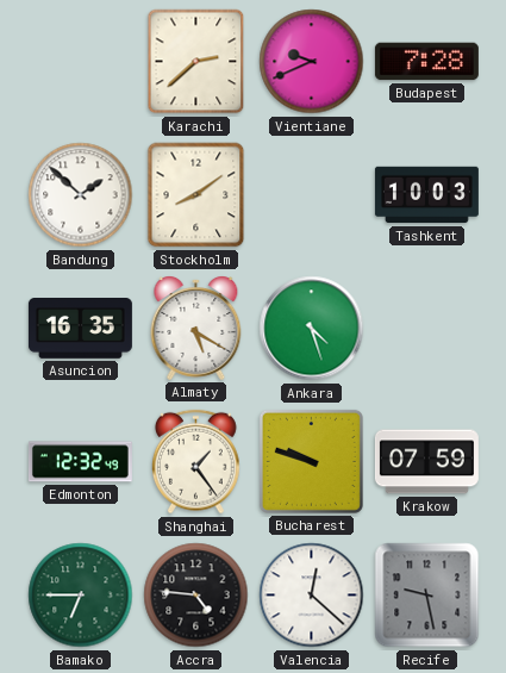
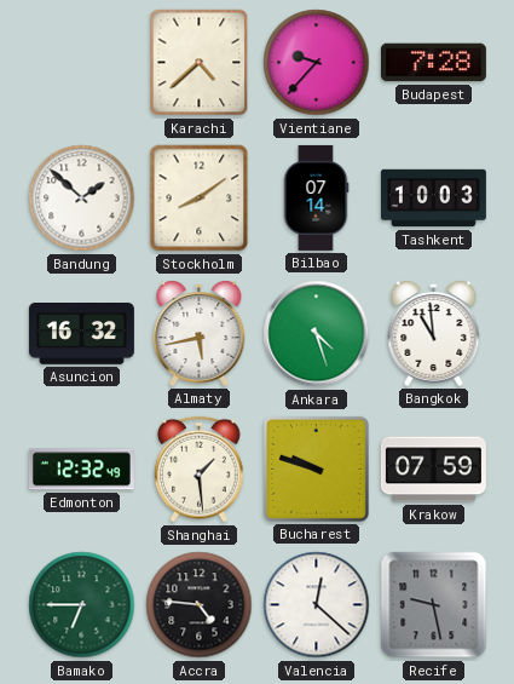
Karachi: 2:38 -> 4:38
Vientiane: 9:41 -> 9:37
Bilbao: none -> 07:14
Asuncion: 16:35 -> 16:32
Almaty: 5:20 -> 5:43
Bangkok: none -> 10:59
Shanghai: 1:24 -> 1:29
